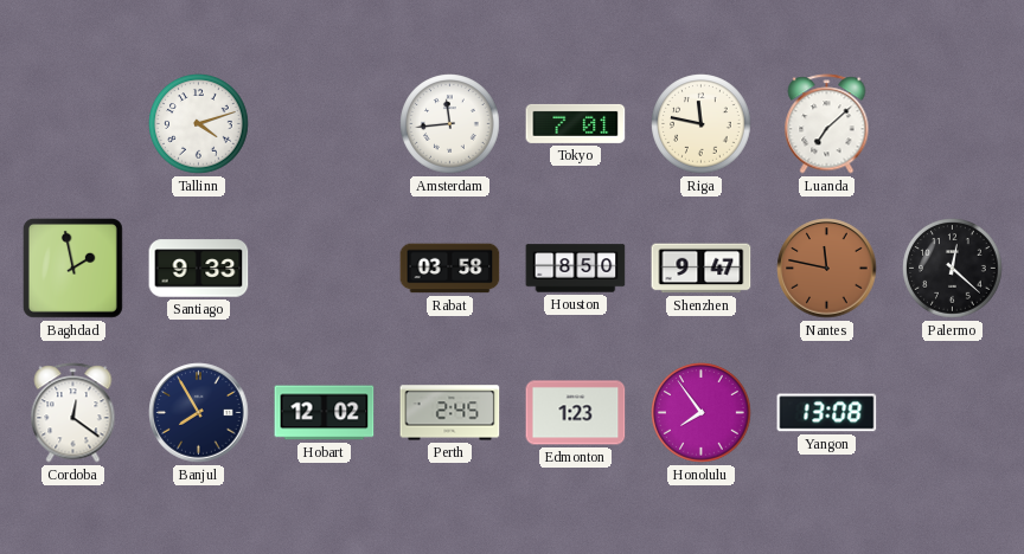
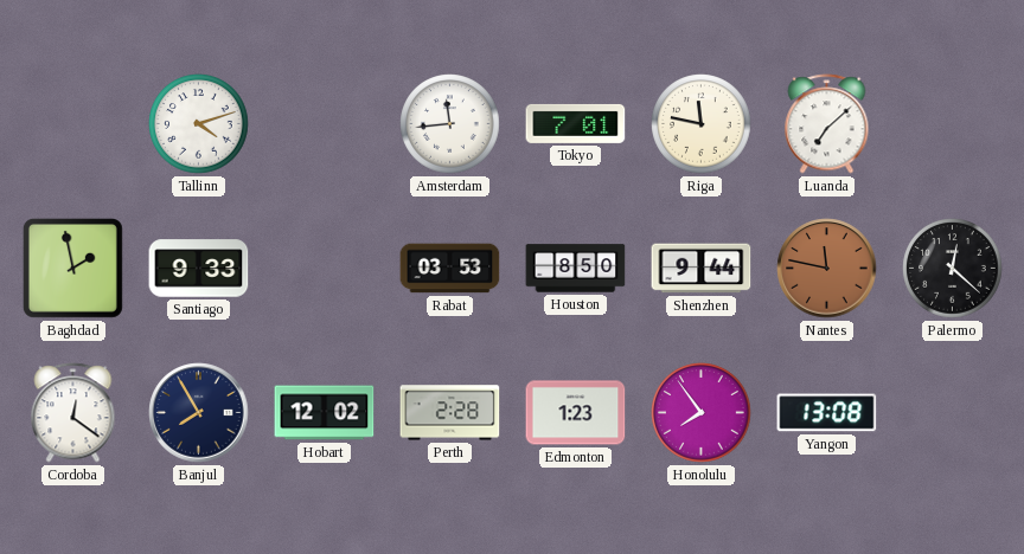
Rabat: 03:58 -> 03:53
Shenzhen: 9:47 -> 9:44
Perth: 2:45 -> 2:28
